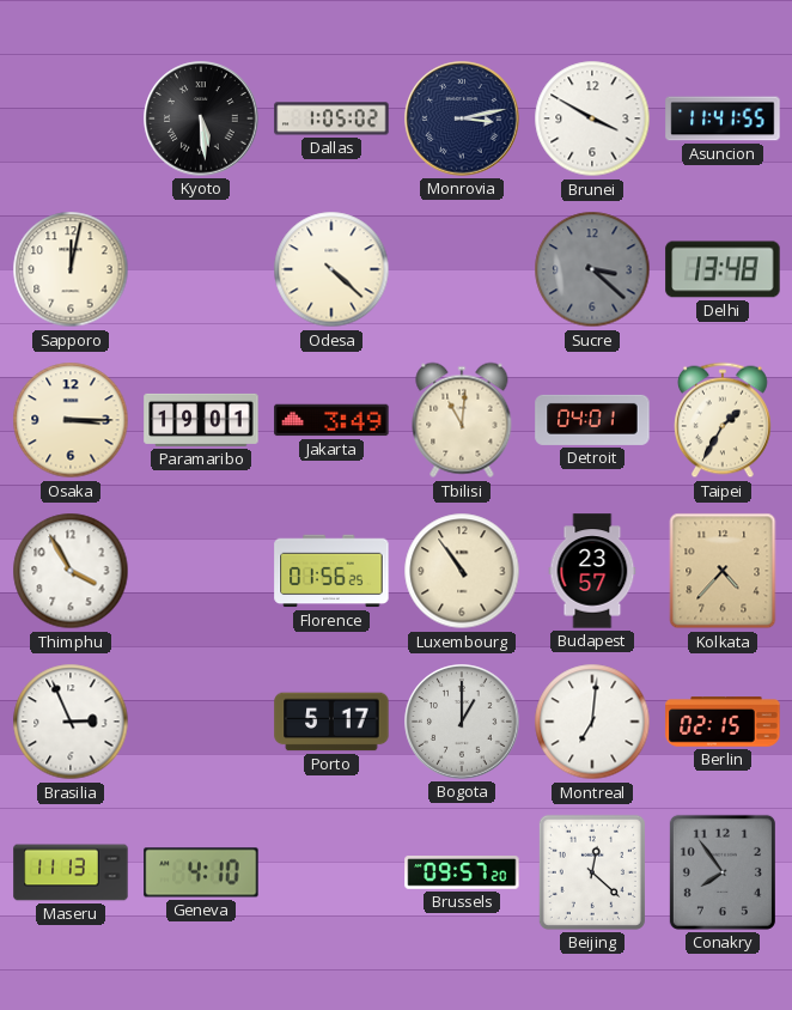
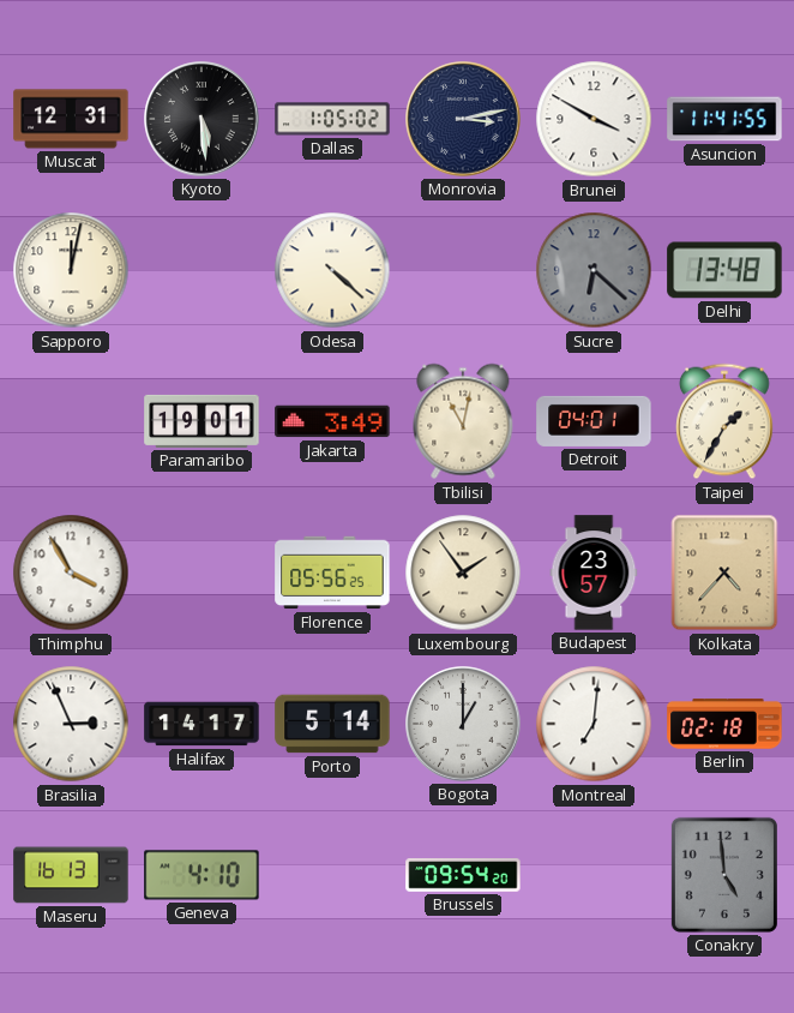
Muscat: none -> 12:31
Sucre: 3:22 -> 6:22
Osaka: 3:15 -> none
Tbilisi: 11:01 -> 11:02
Florence: 01:56 -> 05:56
Luxembourg: 10:54 -> 1:54
Halifax: none -> 14:17
Porto: 5:17 -> 5:14
Berlin: 02:15 -> 02:18
Maseru: 11:13 -> 16:13
Brussels: 09:57 -> 09:54
Beijing: 12:22 -> none
Conakry: 7:54 -> 4:59
